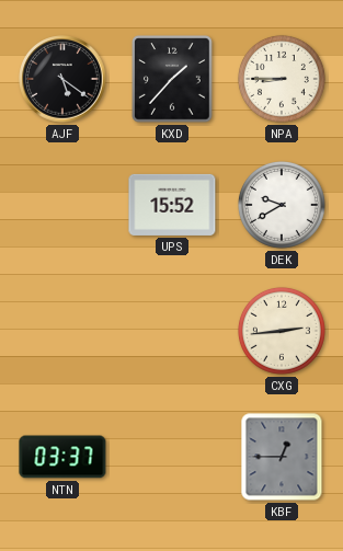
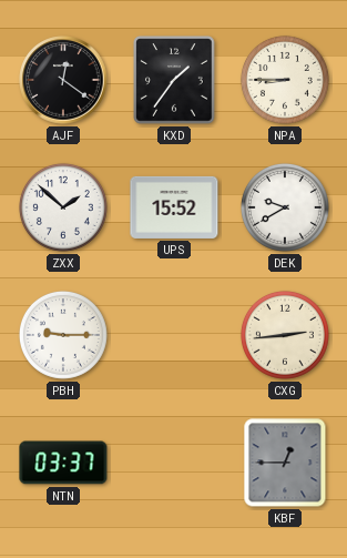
AJF: 5:21 -> 12:21
KXD: 1:37 -> 1:36
ZXX: none -> 1:52
PBH: none -> 9:15
